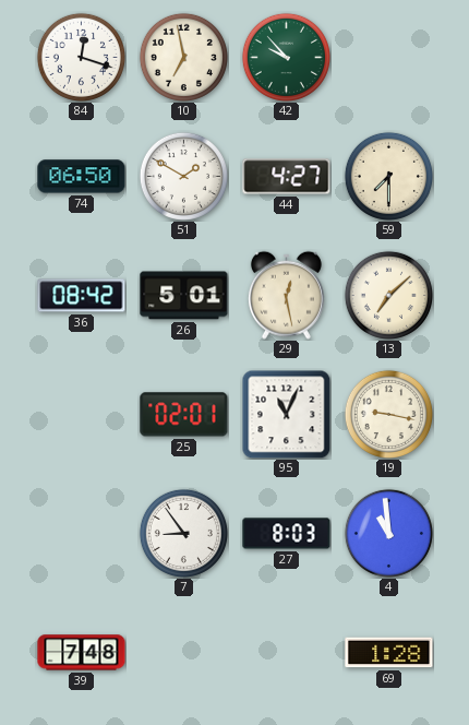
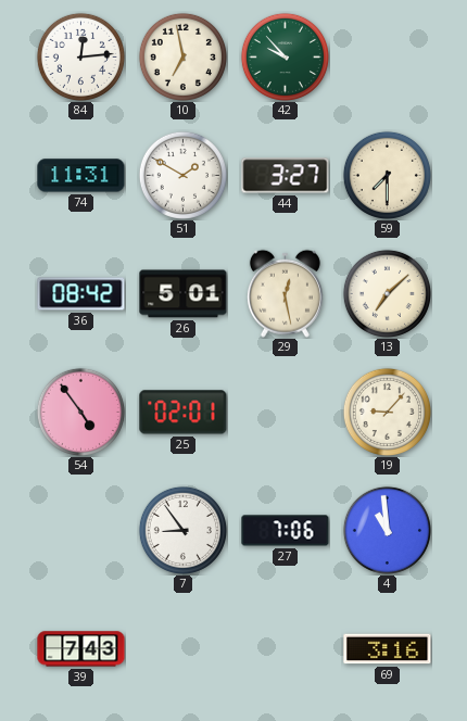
84: 12:18 -> 12:14
74: 06:50 -> 11:31
44: 4:27 -> 3:27
54: none -> 4:54
95: 11:04 -> none
19: 9:17 -> 9:07
27: 8:03 -> 7:06
39: 7:48 -> 7:43
69: 1:28 -> 3:16
